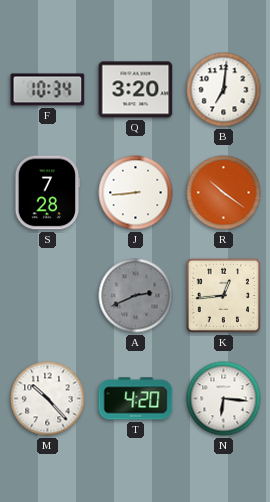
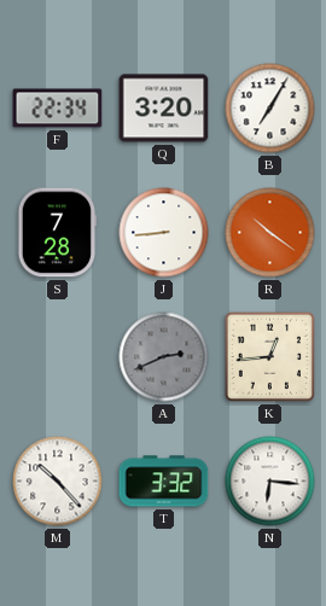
F: 10:34 -> 22:34
B: 7:01 -> 7:05
T: 4:20 -> 3:32
